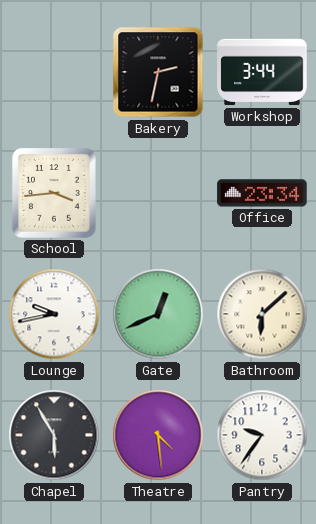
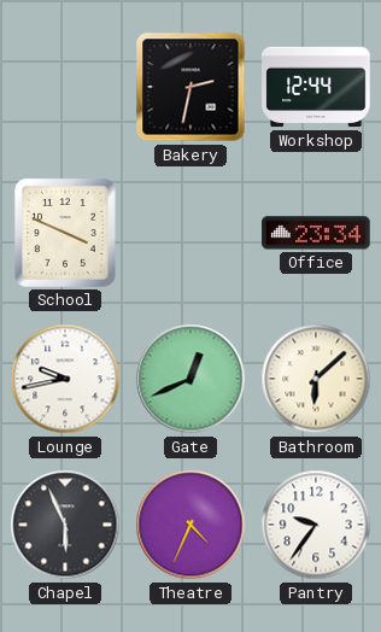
Workshop: 3:44 -> 12:44
School: 3:44 -> 3:49
Chapel: 5:55 -> 5:56
Theatre: 4:29 -> 4:34
